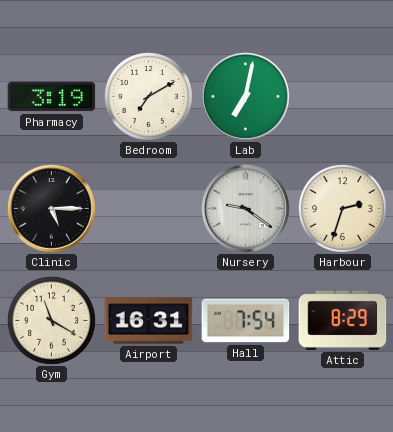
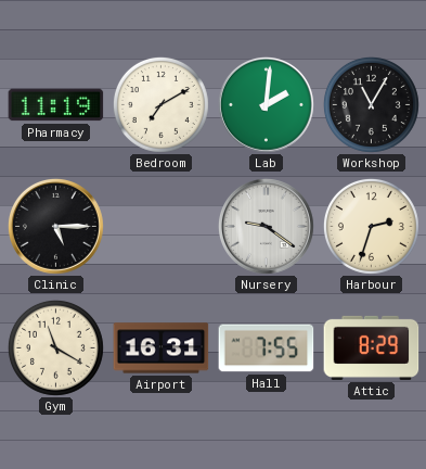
Pharmacy: 3:19 -> 11:19
Lab: 7:02 -> 2:01
Workshop: none -> 11:05
Hall: 7:54 -> 7:55
